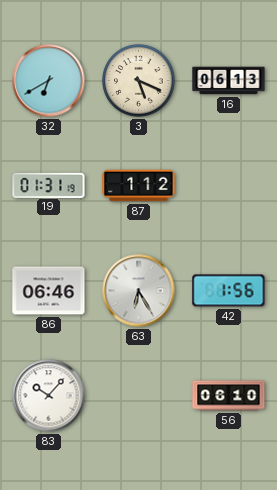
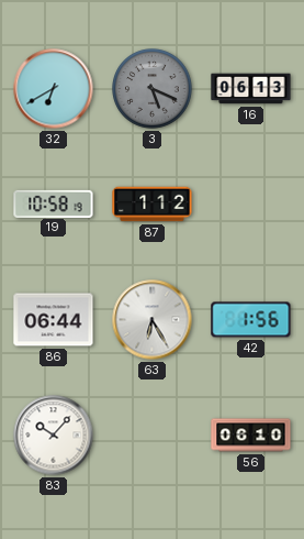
3 dial: cream -> grey
19: 01:31 -> 10:58
86: 06:46 -> 06:44
